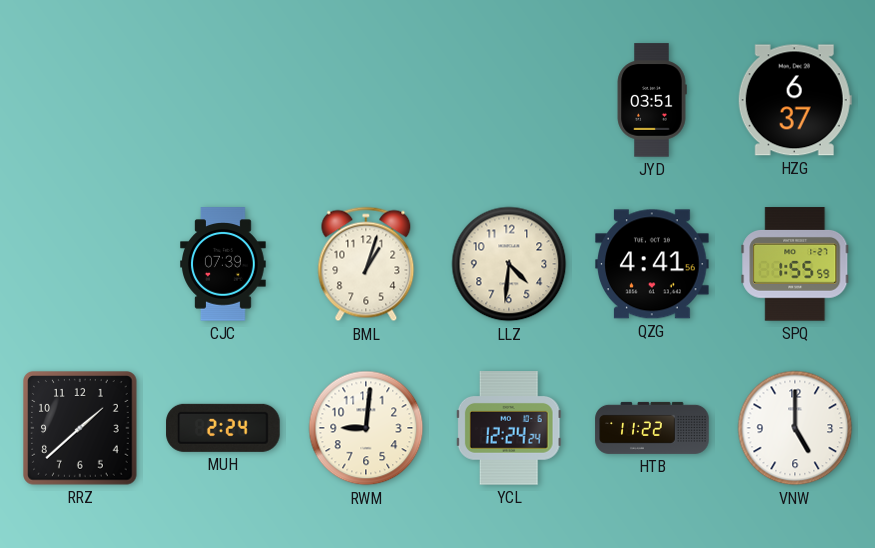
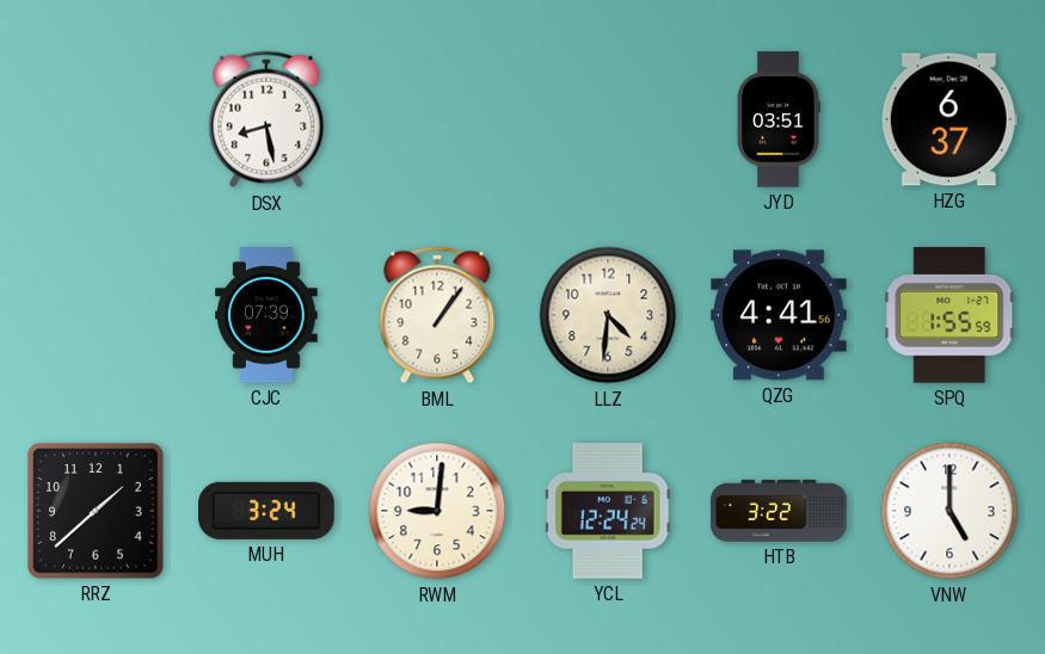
DSX: none -> 8:28
BML: 1:03 -> 1:06
MUH: 2:24 -> 3:24
HTB: 11:22 -> 3:22
